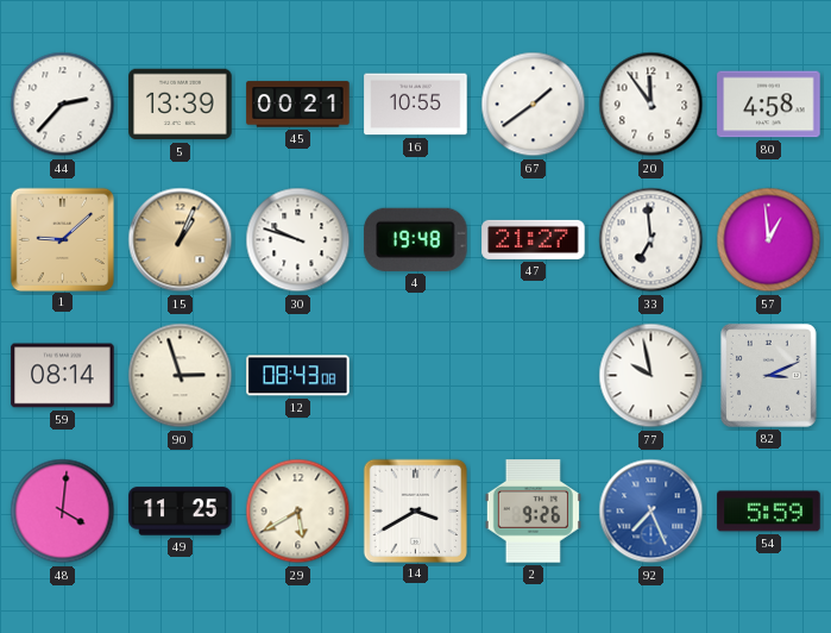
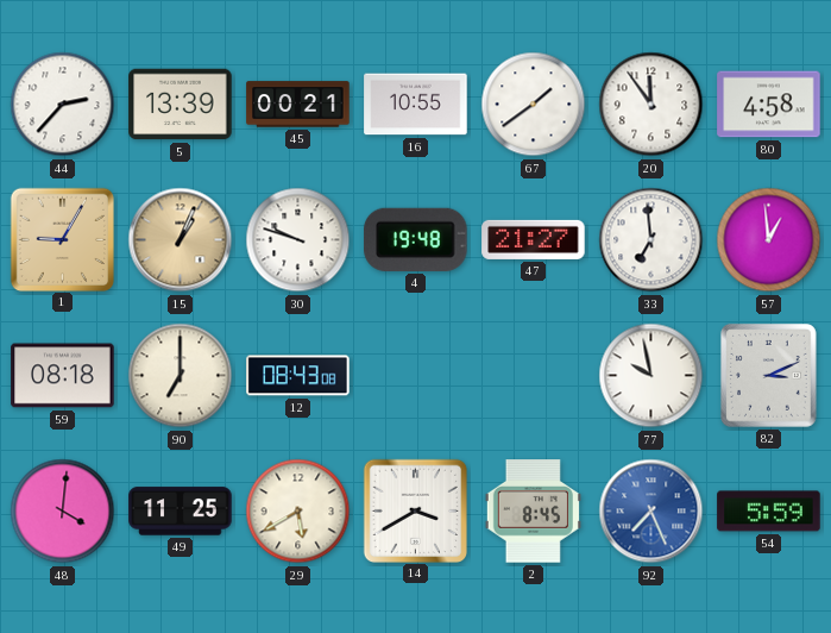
1: 9:08 -> 9:05
59: 08:14 -> 08:18
90: 2:57 -> 7:00
2: 9:26 -> 8:45
